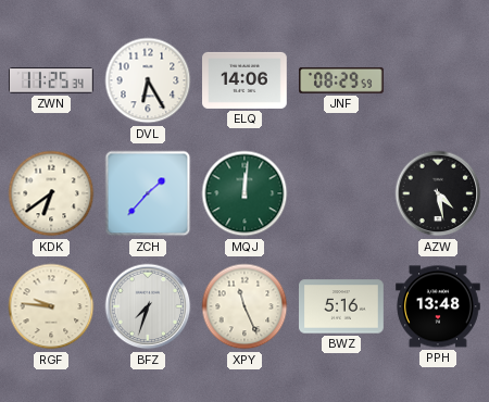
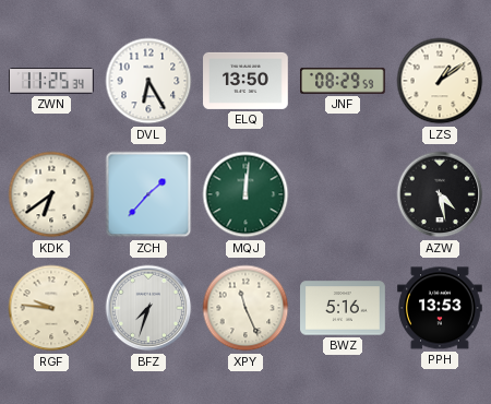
ELQ: 14:06 -> 13:50
LZS: none -> 1:09
PPH: 13:48 -> 13:53
